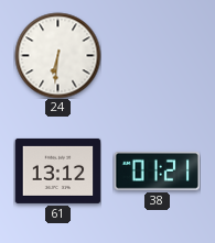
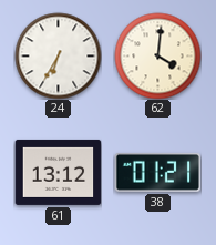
24: 6:31 -> 6:35
62: none -> 4:01
